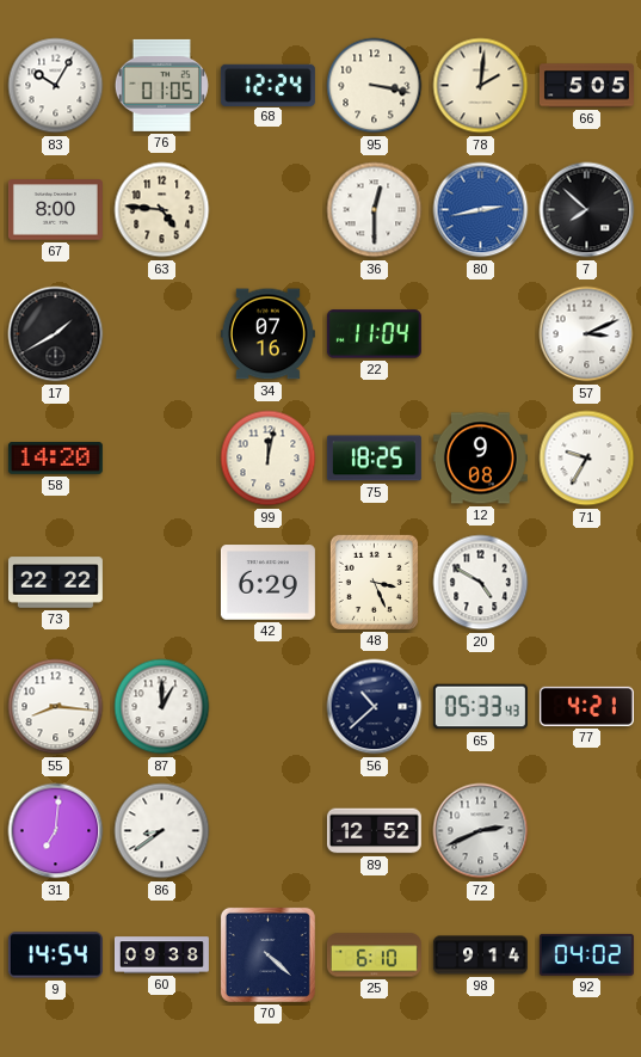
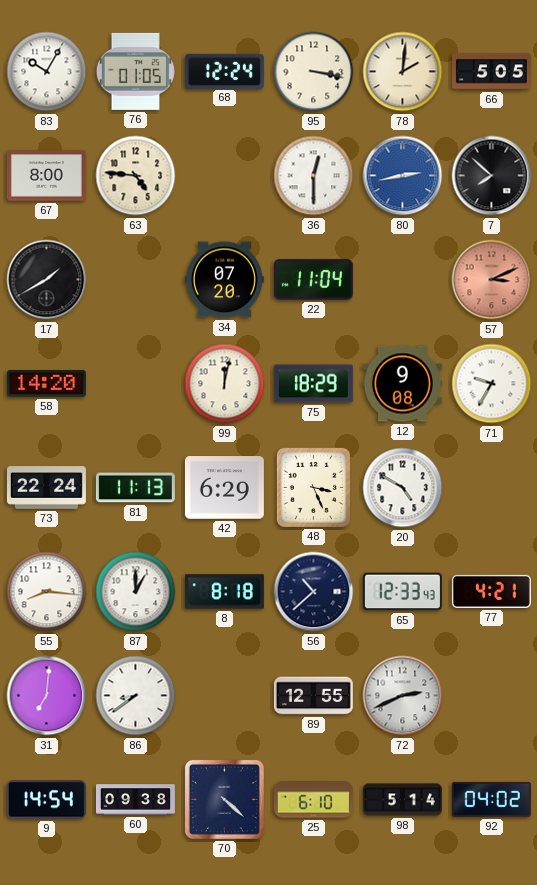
34: 07:16 -> 07:20
57 dial: white -> salmon
75: 18:25 -> 18:29
73: 22:22 -> 22:24
81: none -> 11:13
8: none -> 8:18
65: 05:33 -> 12:33
89: 12:52 -> 12:55
98: 9:14 -> 5:14
